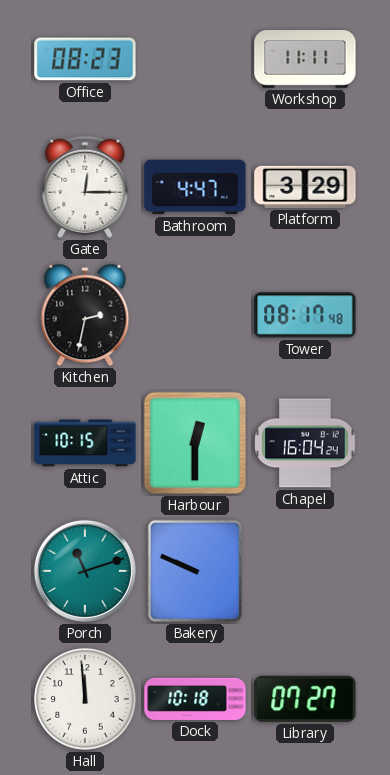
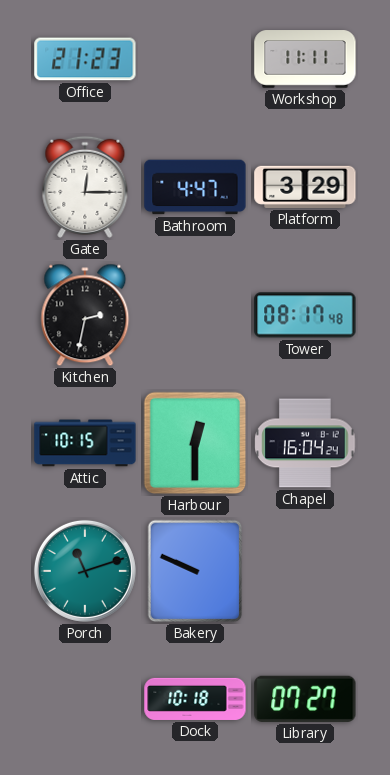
Office: 08:23 -> 21:23
Hall: 11:59 -> none
